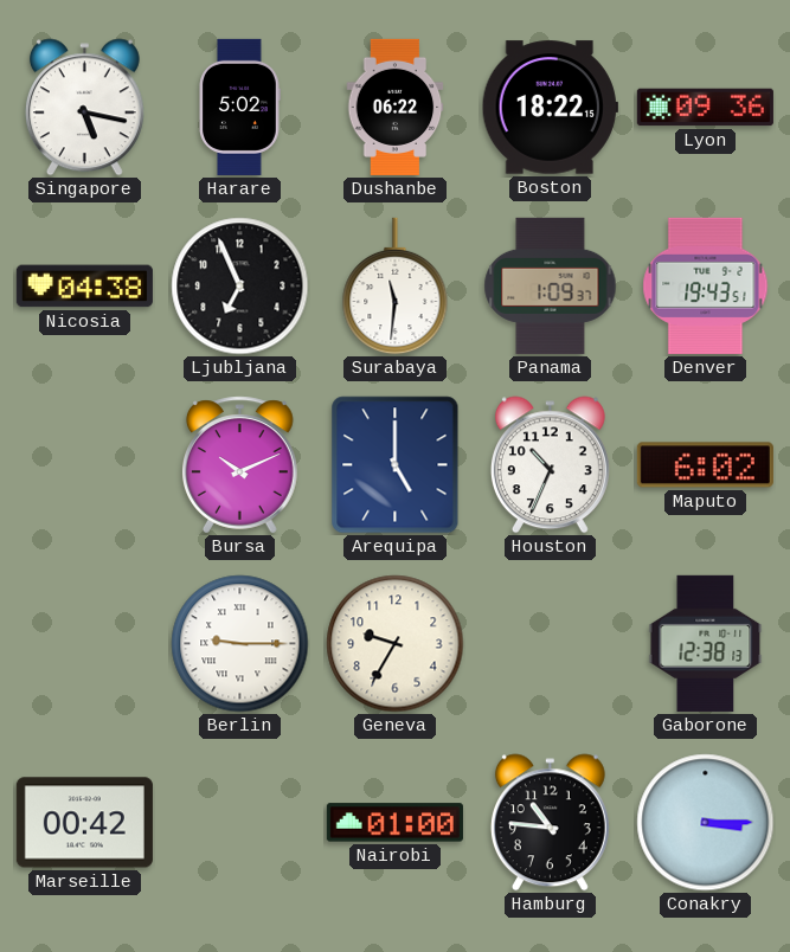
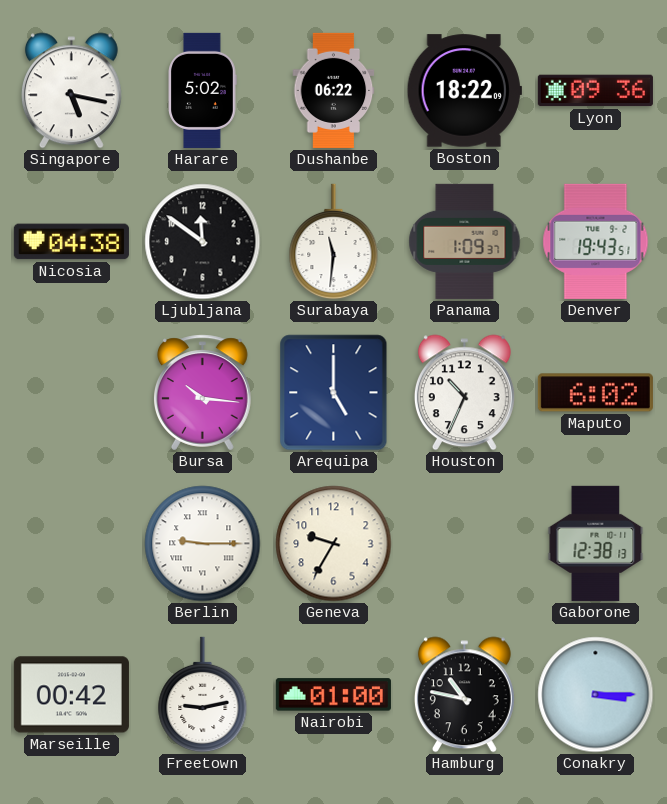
Boston: 18:22:15 -> 18:22:09
Ljubljana: 6:56 -> 11:51
Bursa: 10:11 -> 10:16
Freetown: none -> 9:13
Hamburg: 10:46 -> 10:47
